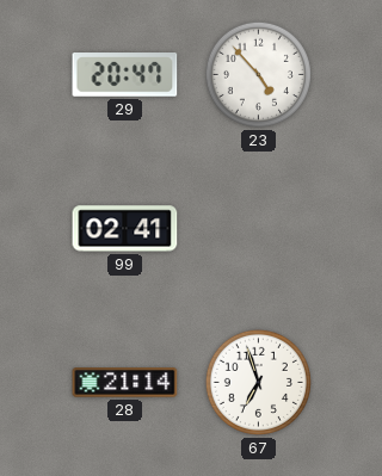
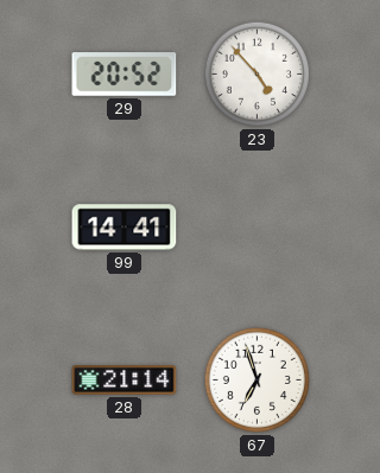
29: 20:47 -> 20:52
99: 02:41 -> 14:41
